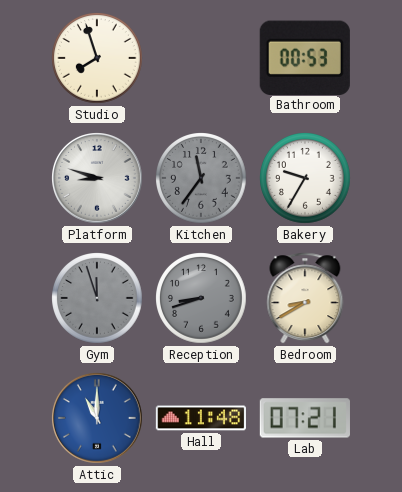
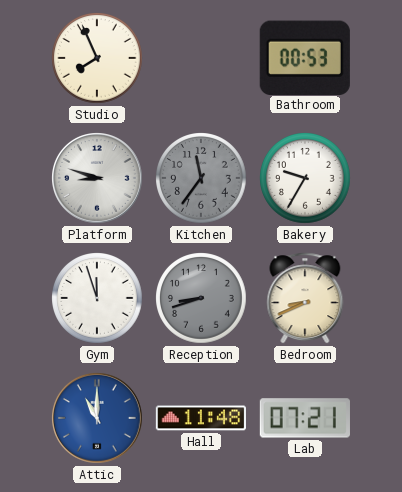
Studio: 7:57 -> 7:56
Gym dial: grey -> white
Bedroom: 8:40 -> 8:41
